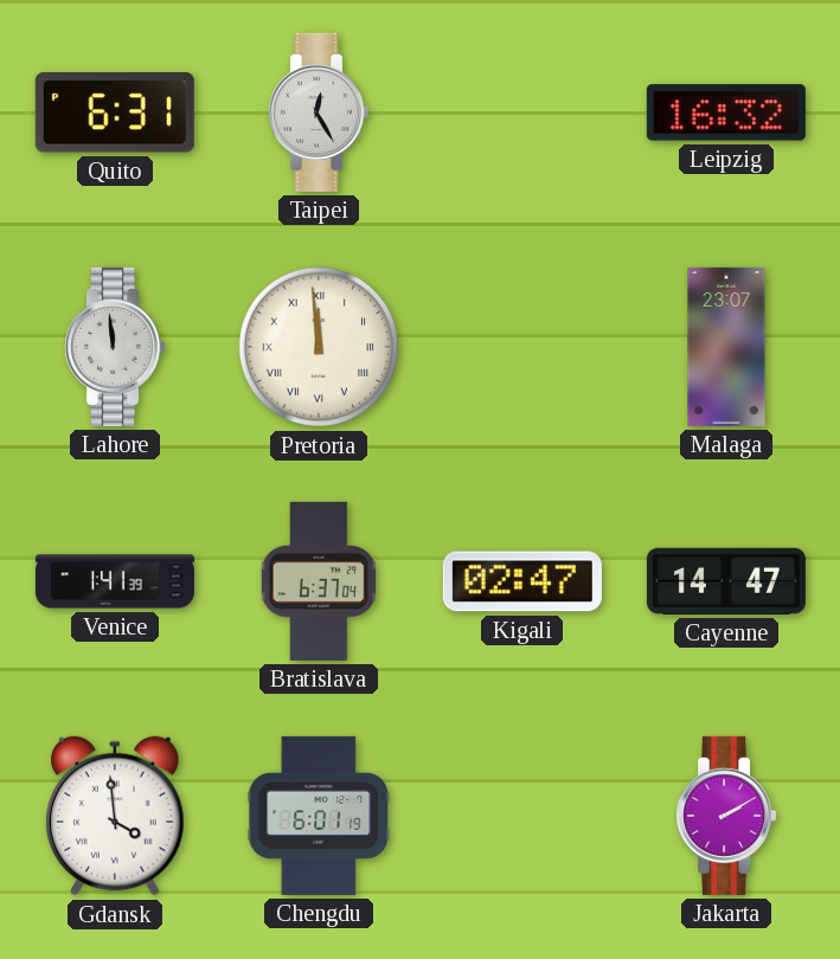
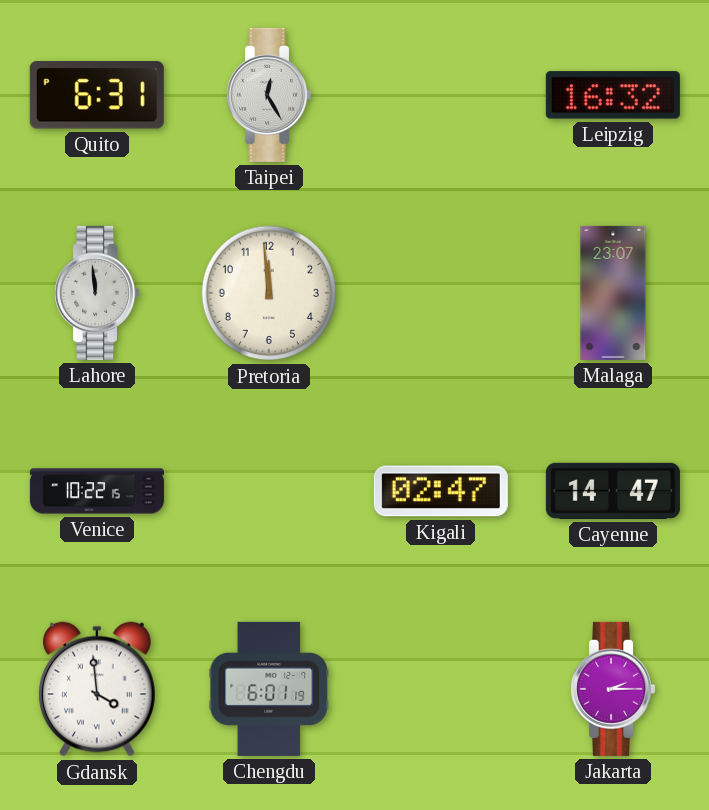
Pretoria numerals: Roman -> Arabic
Venice: 1:41 -> 10:22
Bratislava: 6:37 -> none
Jakarta: 2:10 -> 2:15
